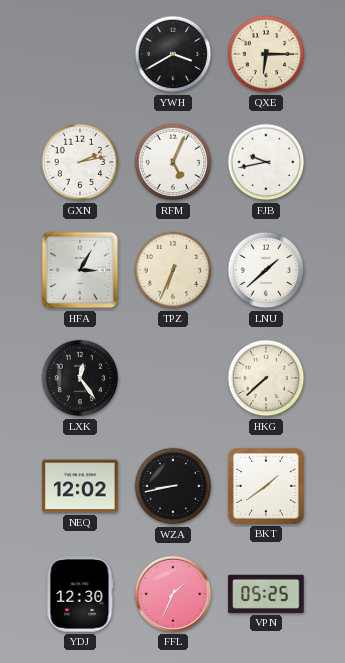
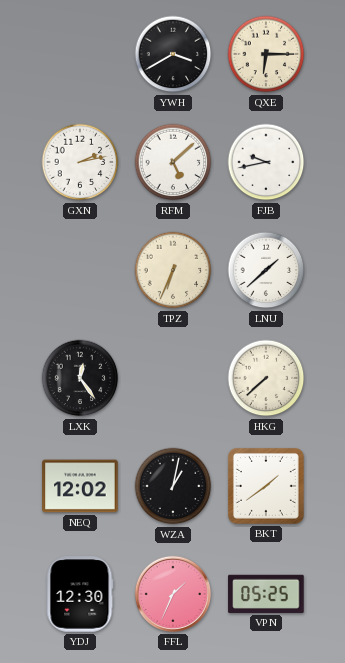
RFM: 5:04 -> 5:08
HFA: 3:05 -> none
WZA: 8:43 -> 1:02
